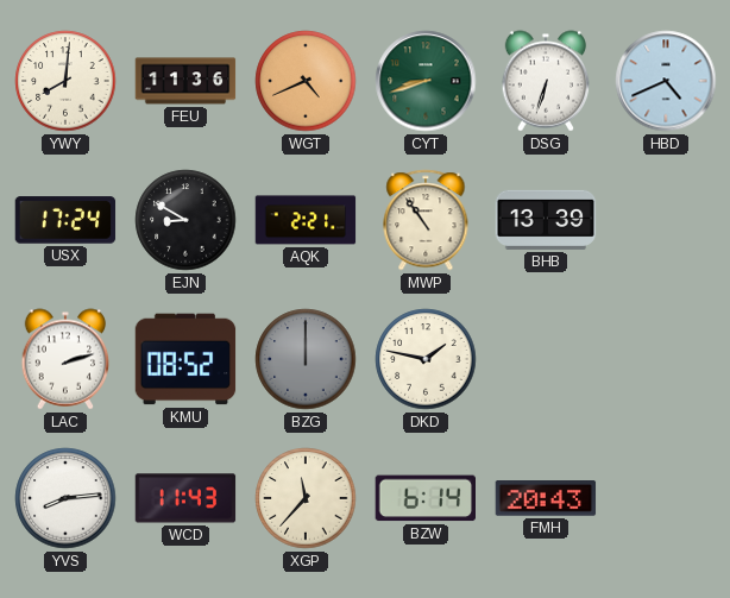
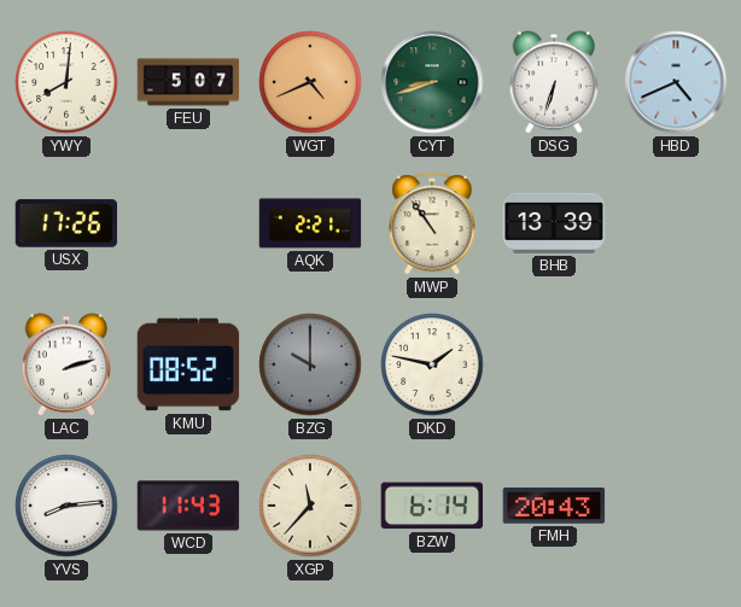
FEU: 11:36 -> 5:07
USX: 17:24 -> 17:26
EJN: 8:50 -> none
BZG: 12:00 -> 10:00
